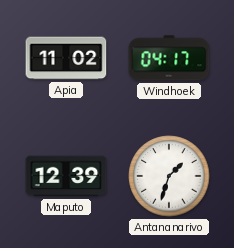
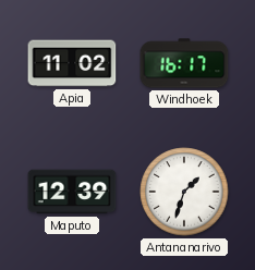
Windhoek: 04:17 -> 16:17
